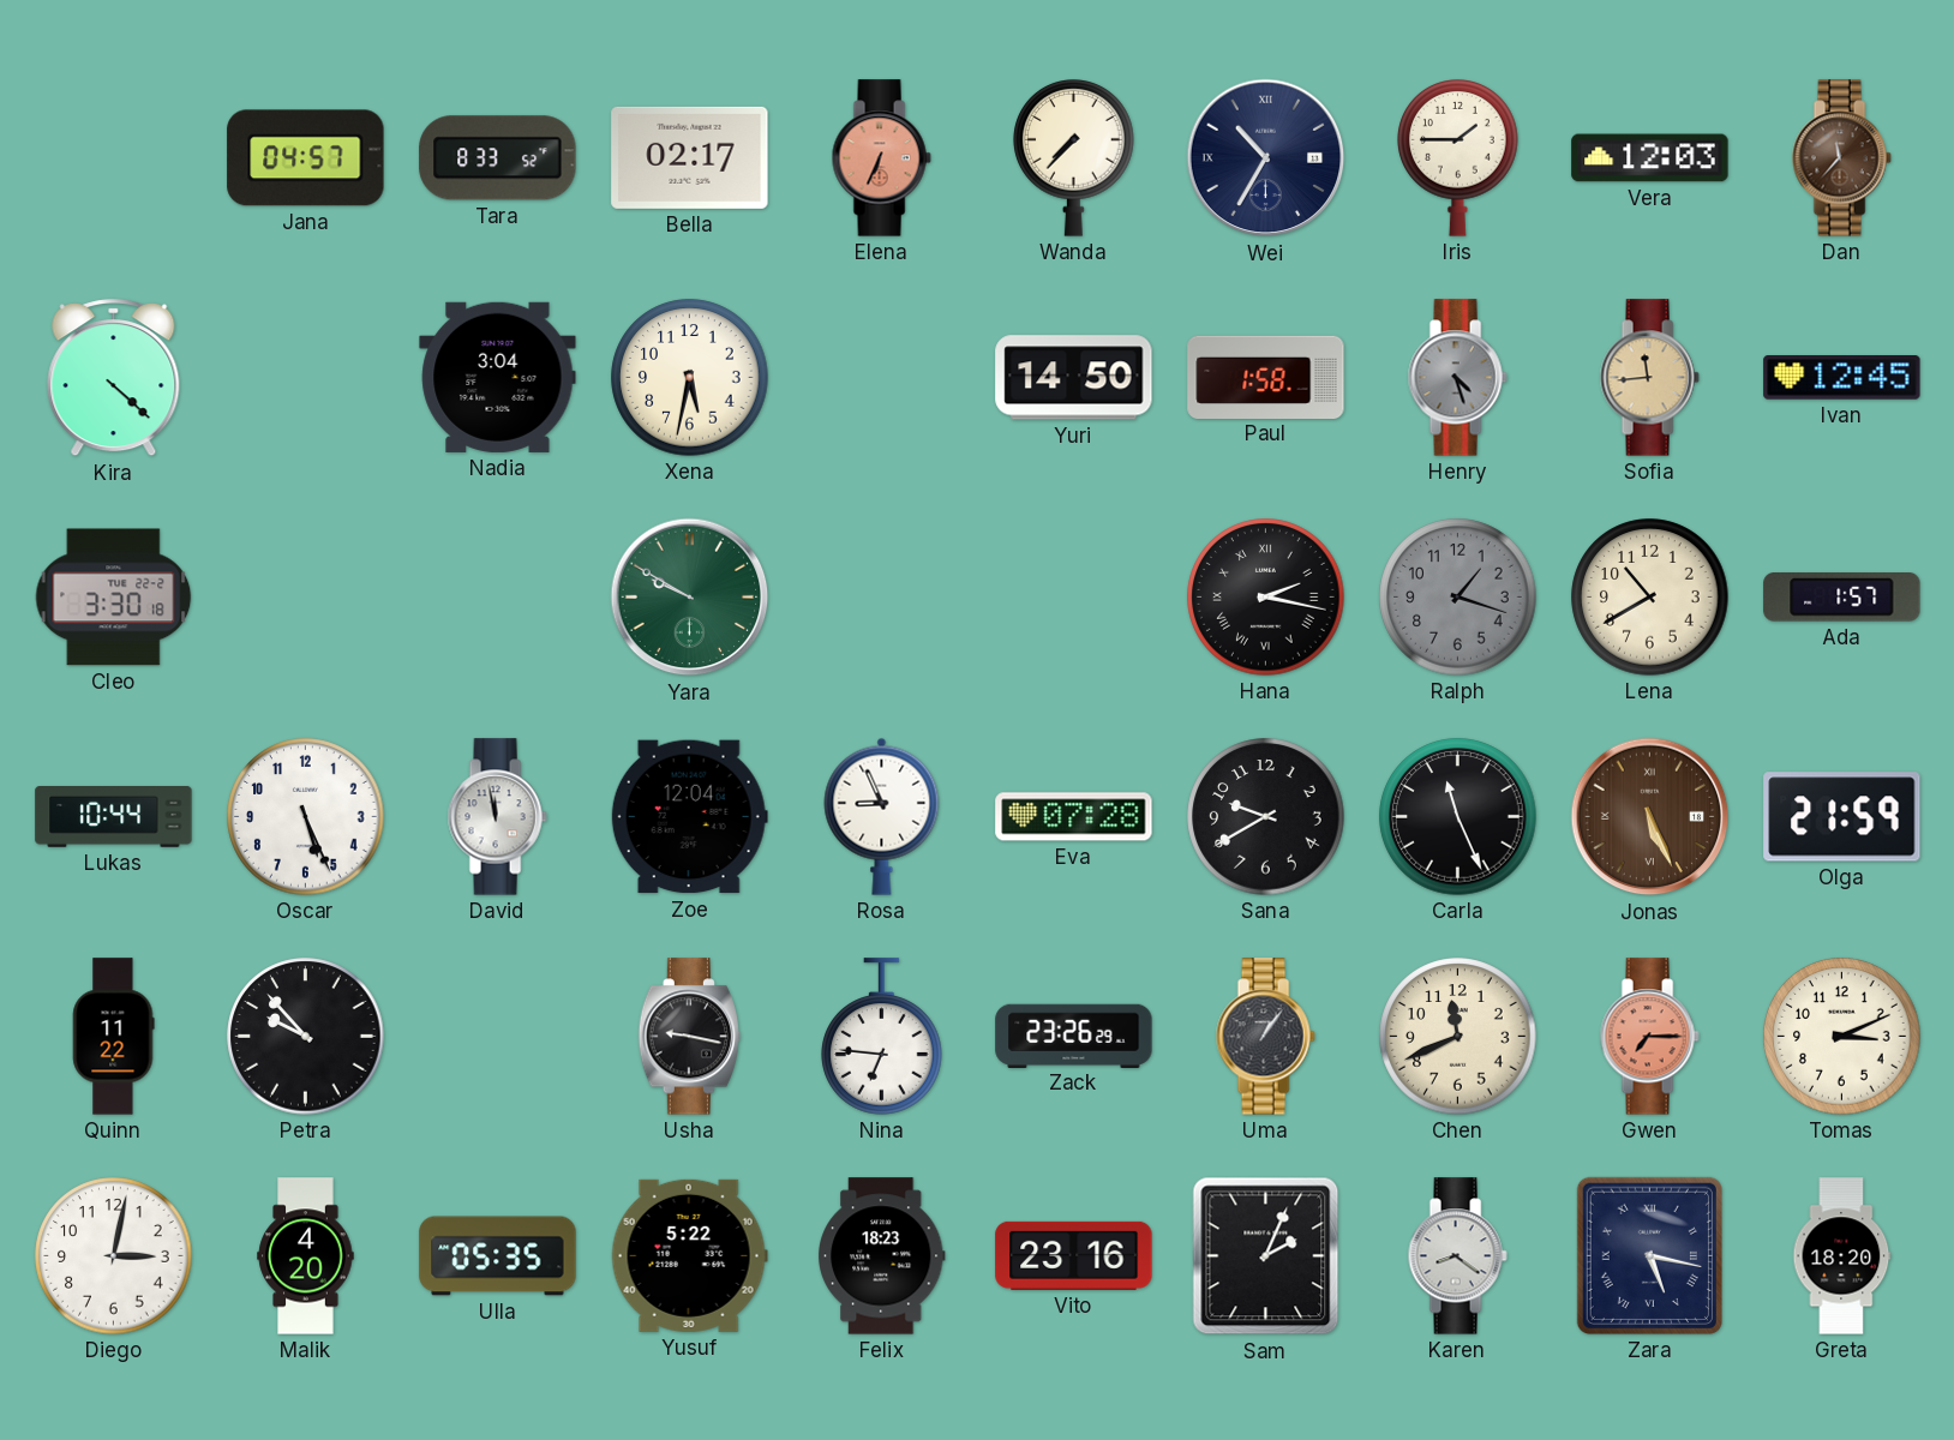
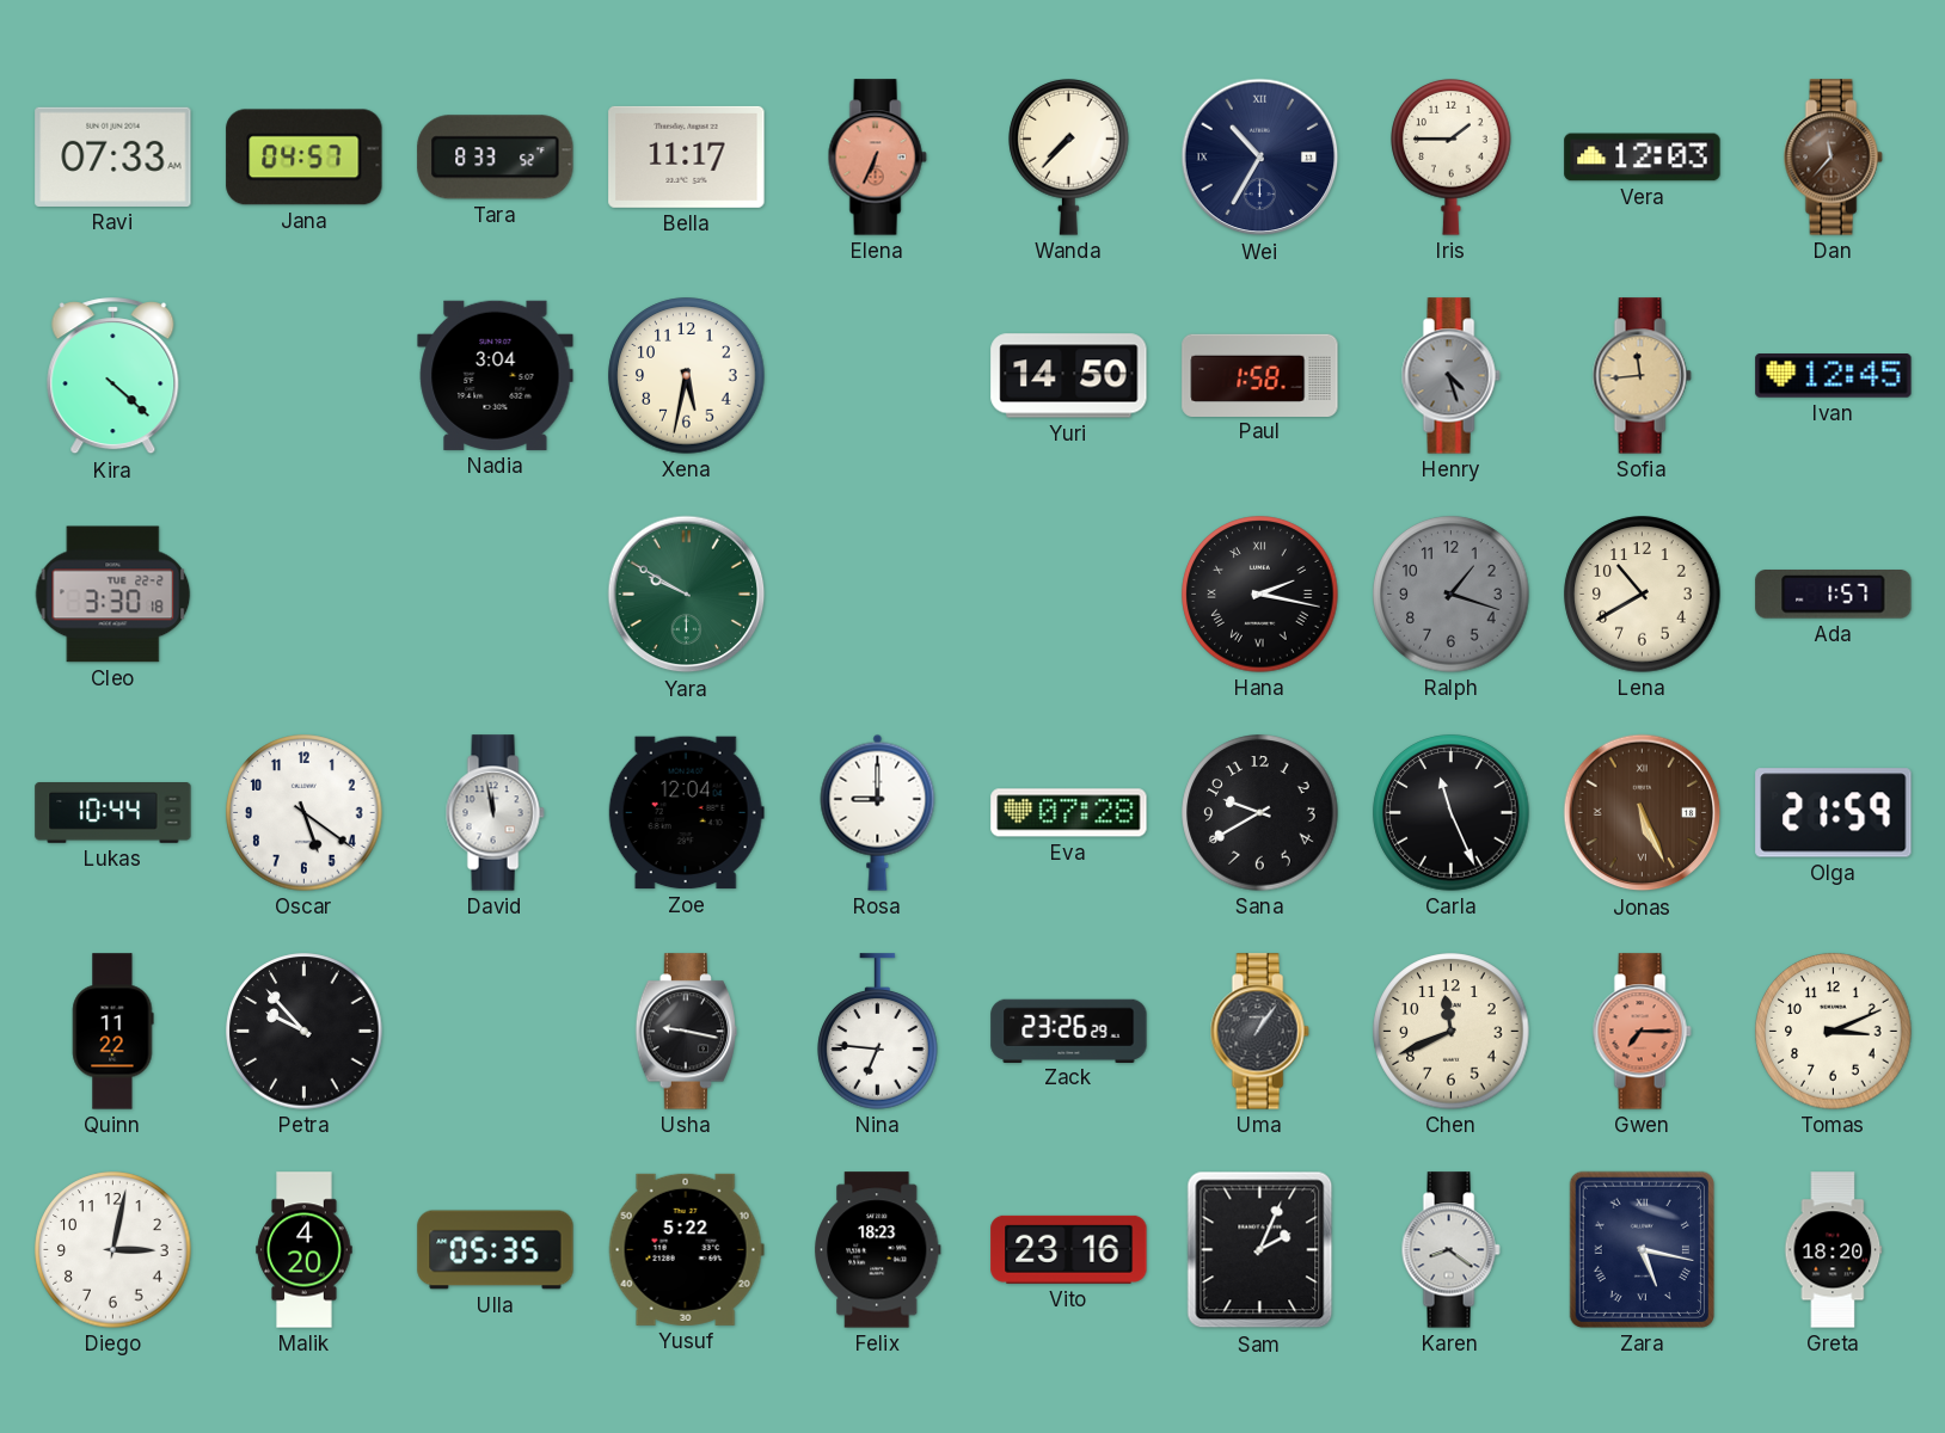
Ravi: none -> 07:33
Bella: 02:17 -> 11:17
Oscar: 5:26 -> 5:21
Rosa: 8:56 -> 9:00
